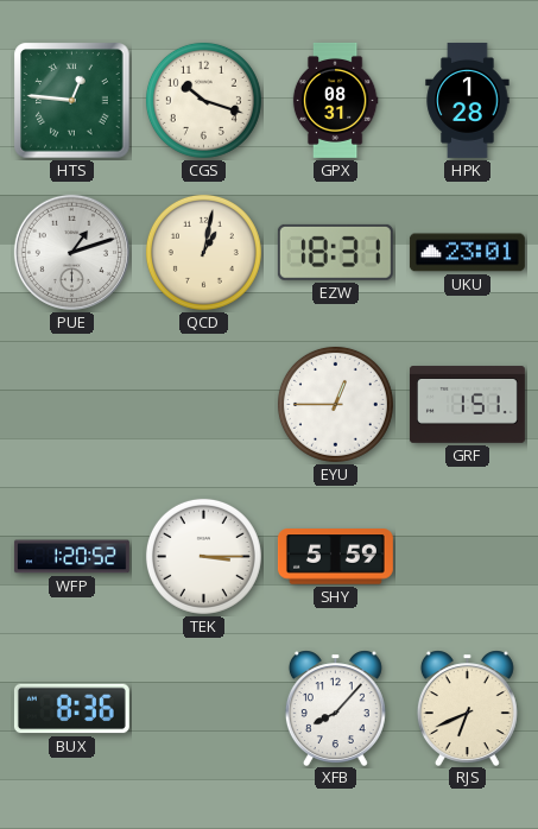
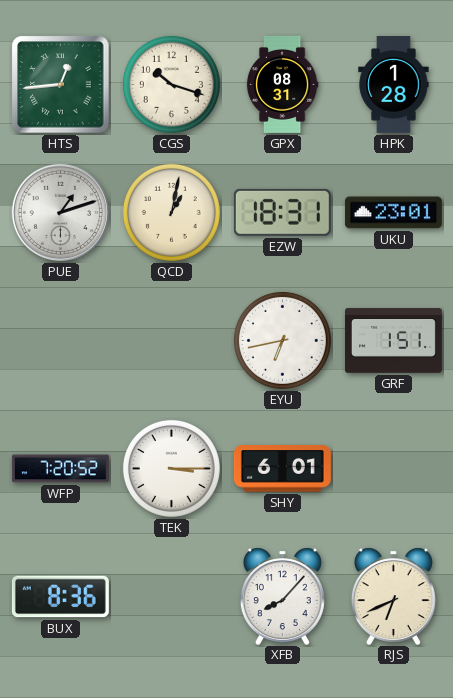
HTS: 12:46 -> 12:44
EYU: 12:45 -> 6:43
WFP: 1:20 -> 7:20
SHY: 5:59 -> 6:01
